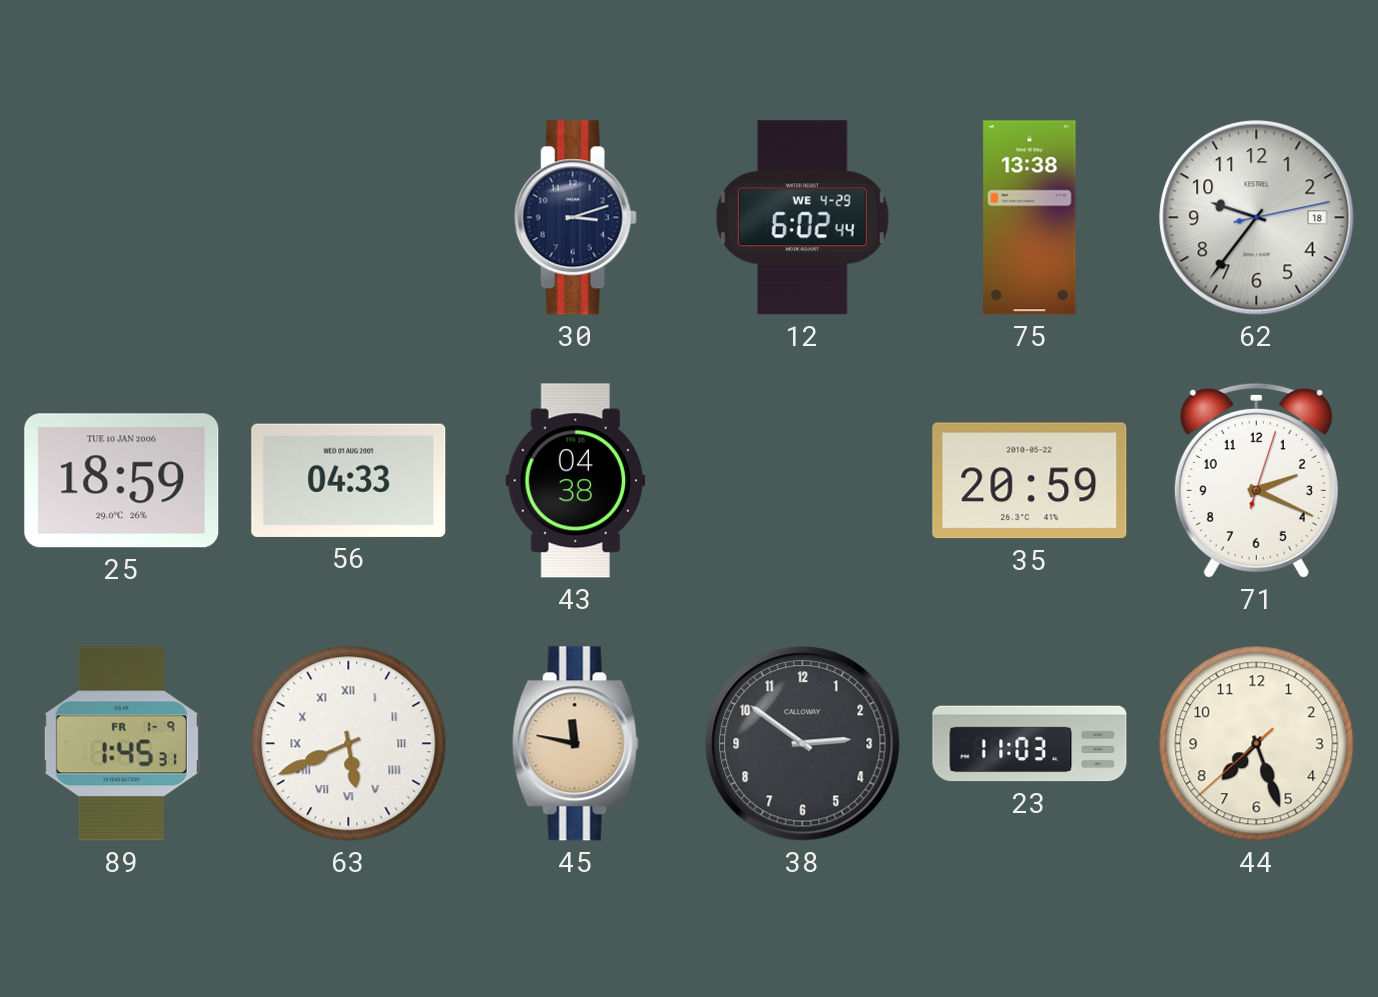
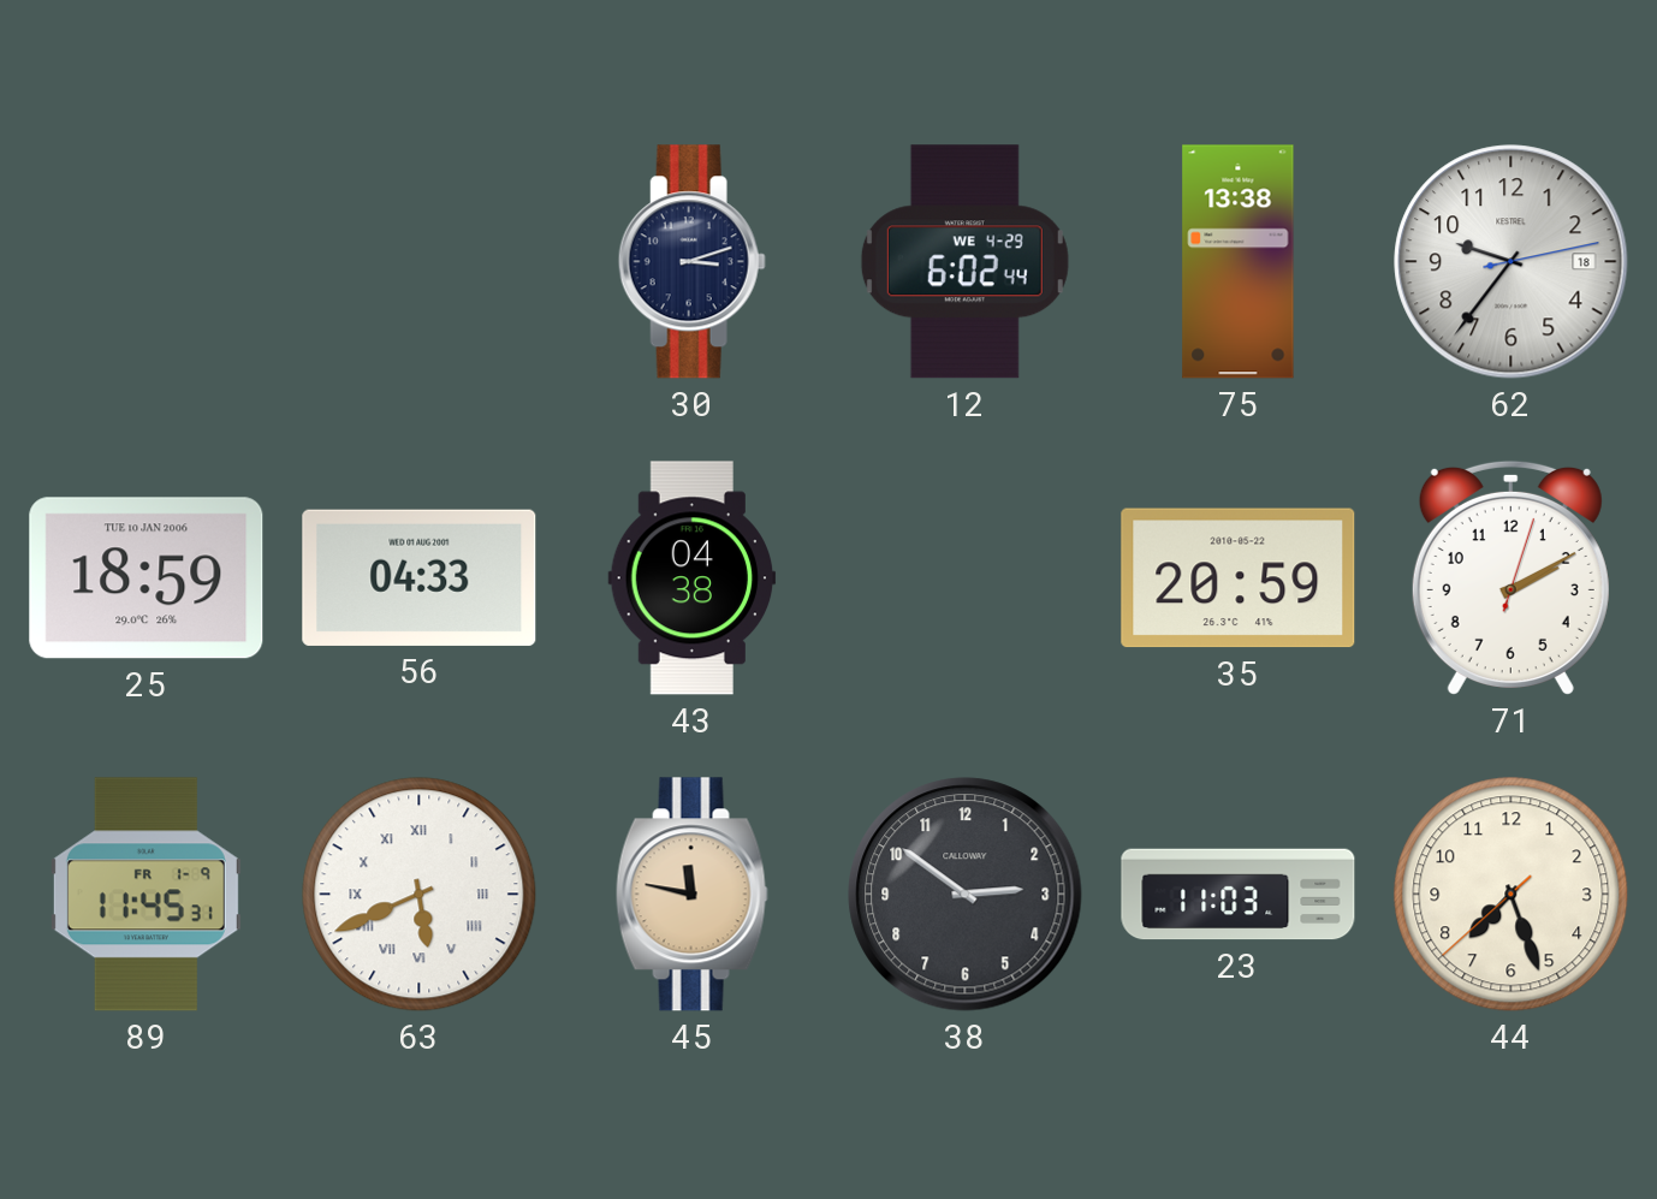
71: 2:19 -> 2:10
89: 1:45 -> 11:45
